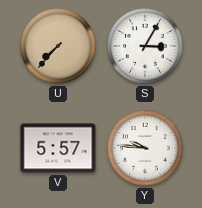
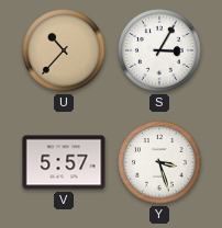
U: 7:37 -> 10:37
Y: 9:46 -> 3:27
